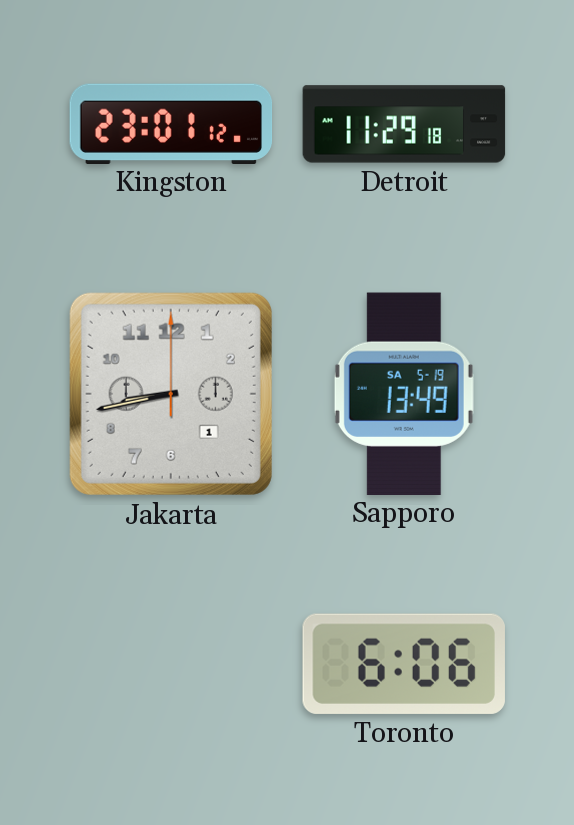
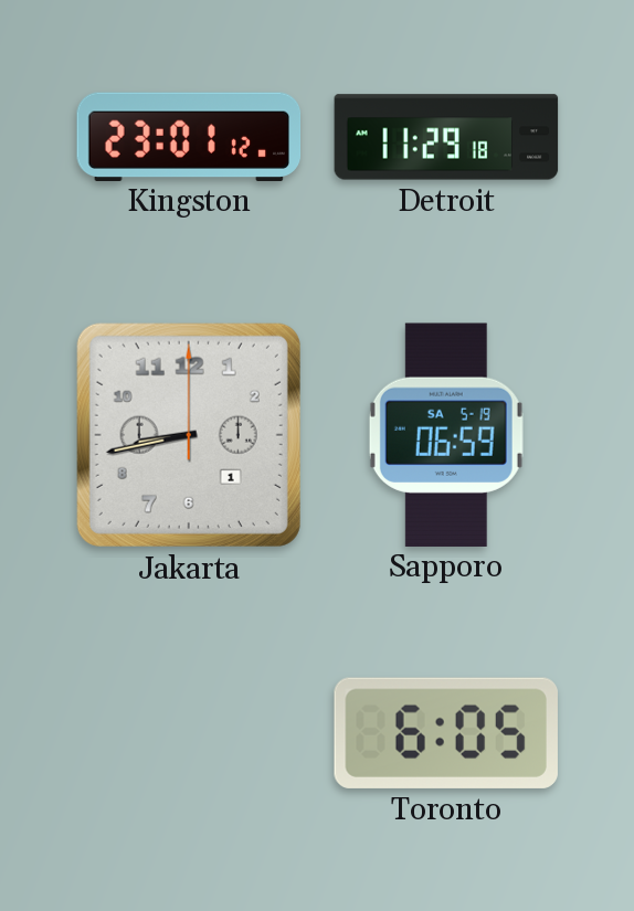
Sapporo: 13:49 -> 06:59
Toronto: 6:06 -> 6:05
